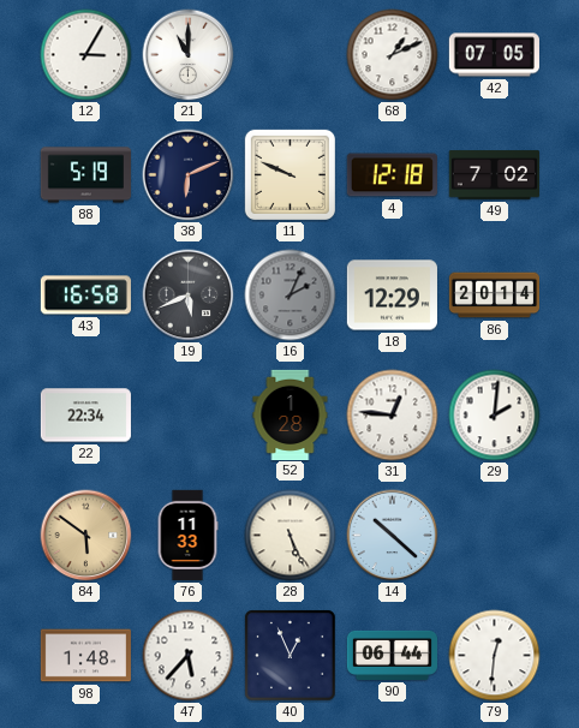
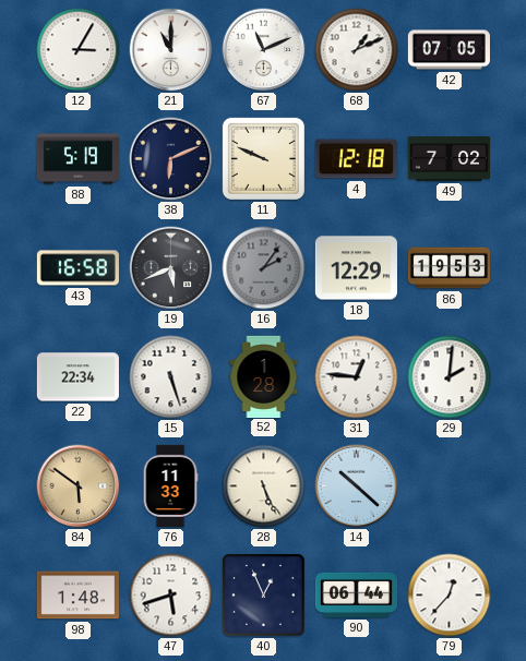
67: none -> 11:11
16: 2:04 -> 2:06
86: 20:14 -> 19:53
15: none -> 5:27
47: 5:37 -> 5:42
79: 12:31 -> 12:37
